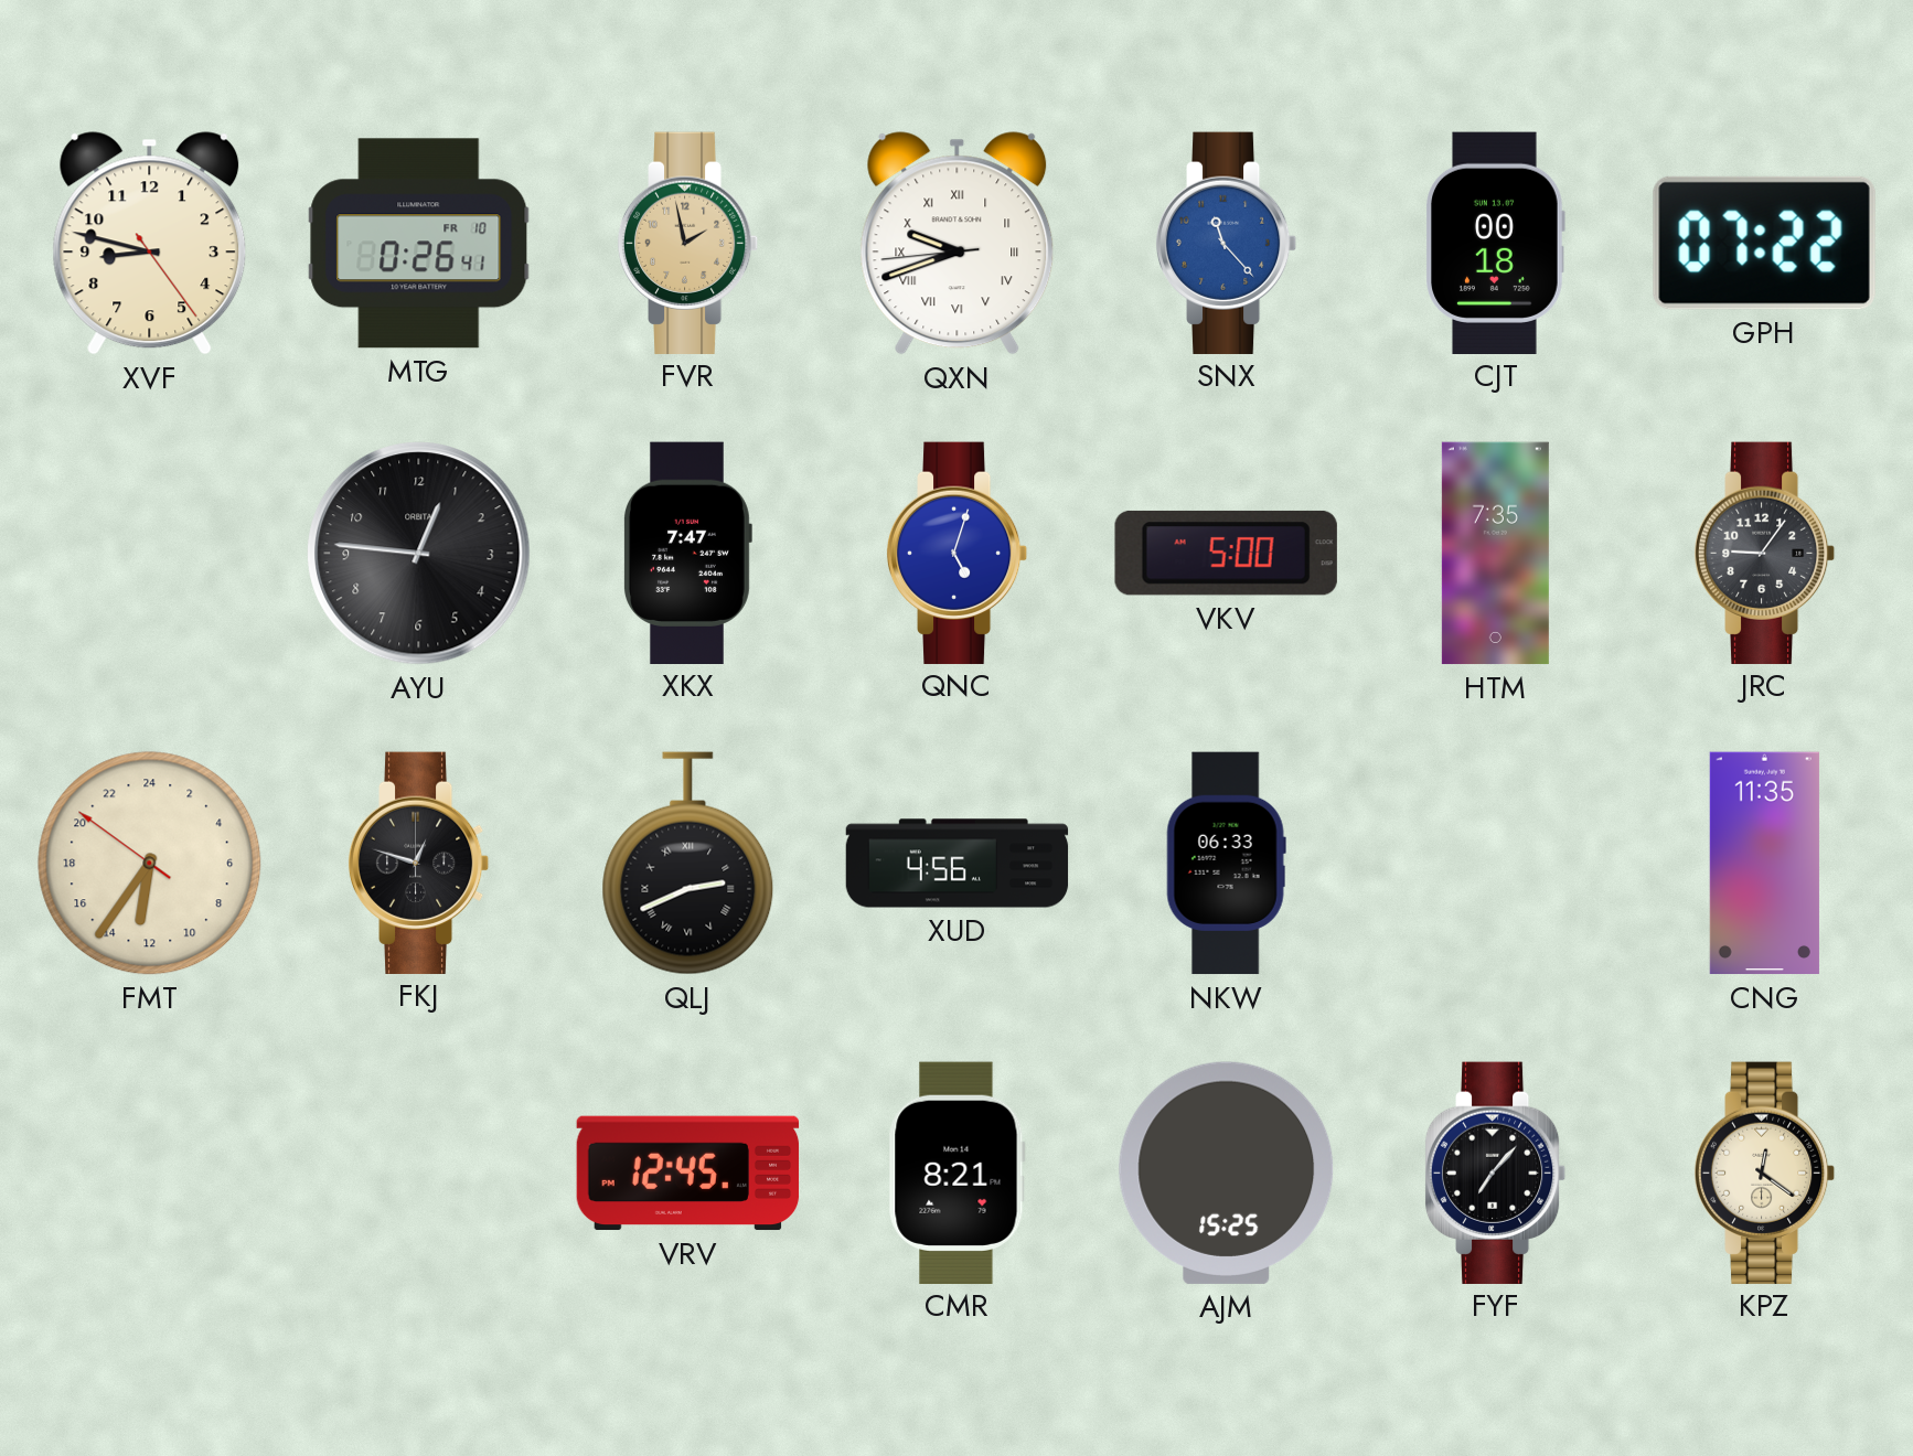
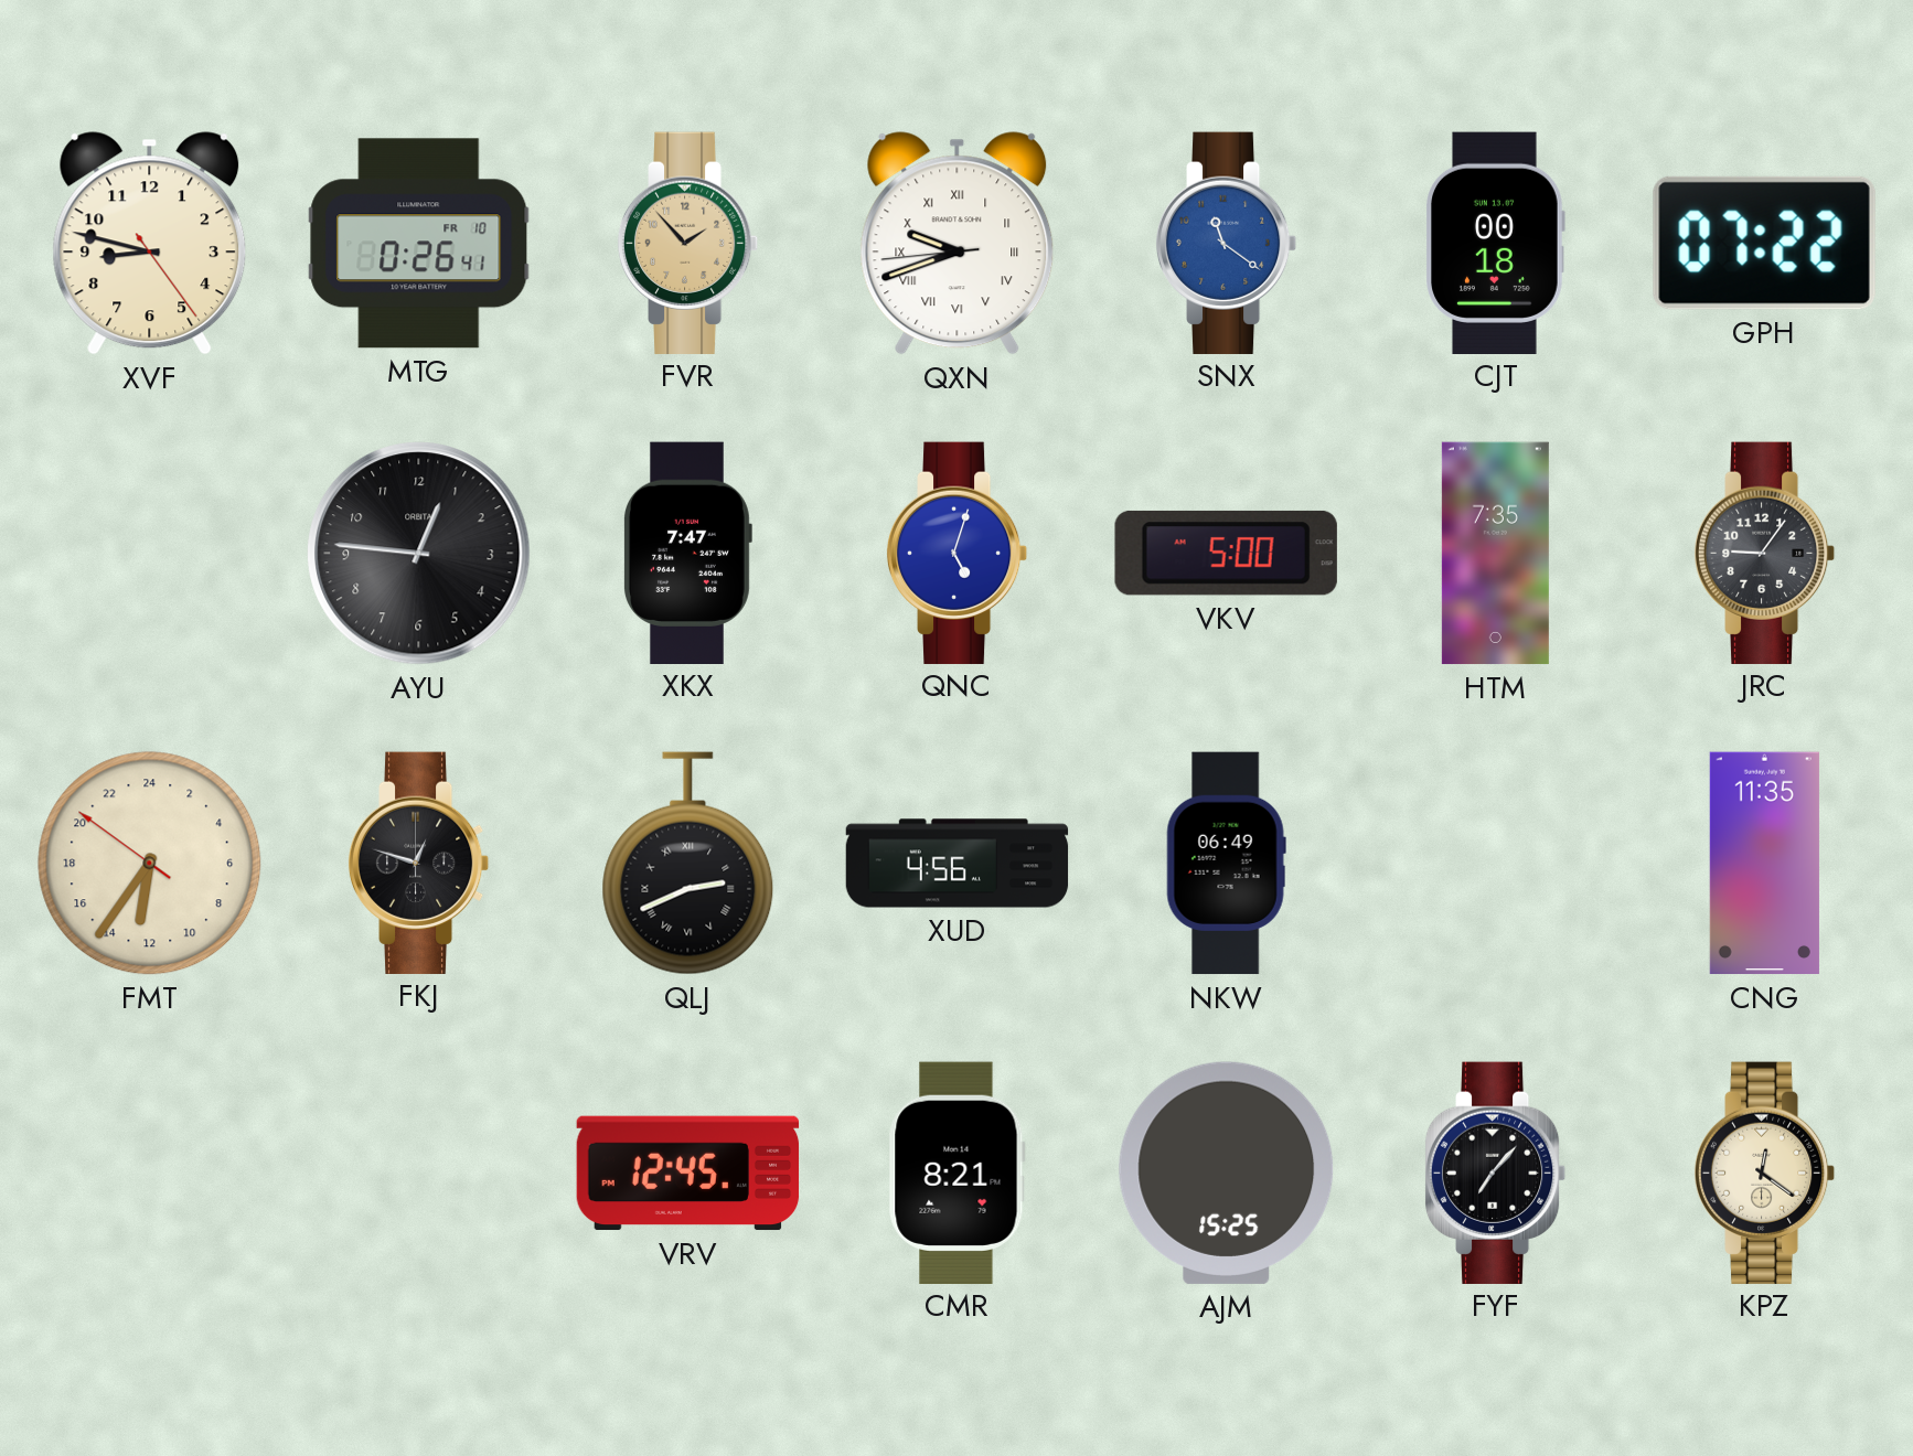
FVR: 1:58 -> 1:53
SNX: 11:23 -> 11:21
NKW: 06:33 -> 06:49
